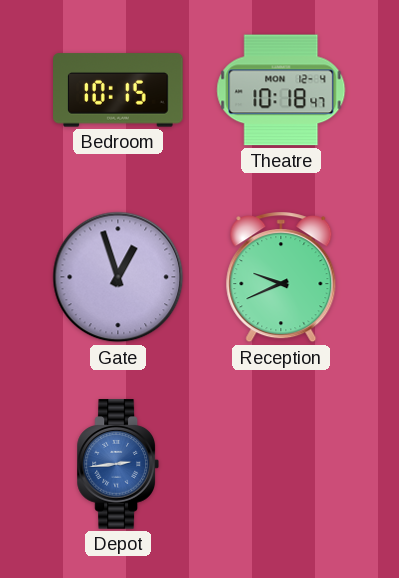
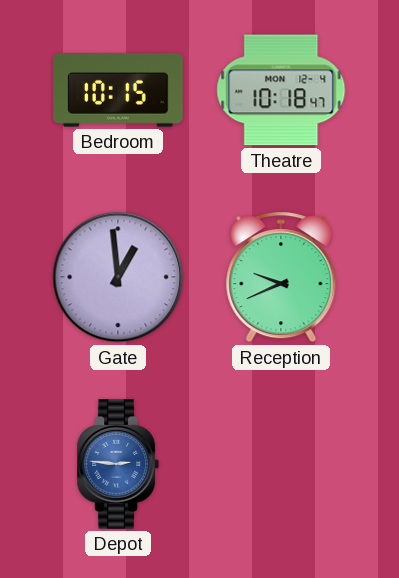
Gate: 12:57 -> 12:59
Depot: 2:44 -> 2:46
